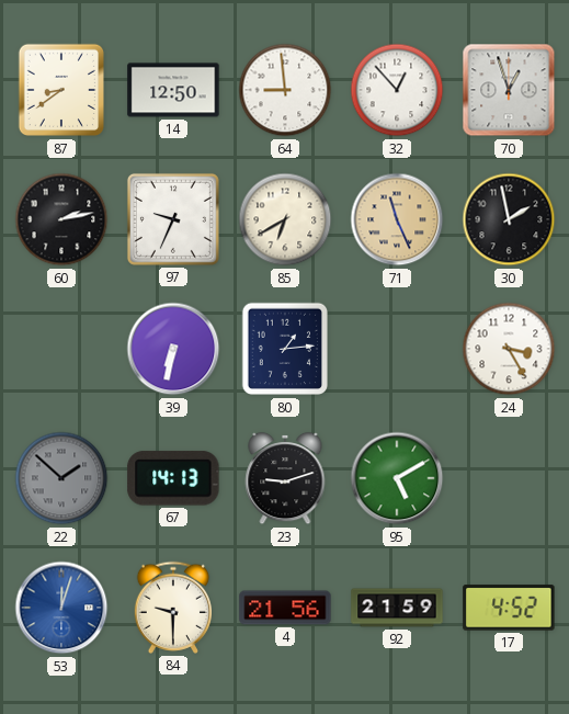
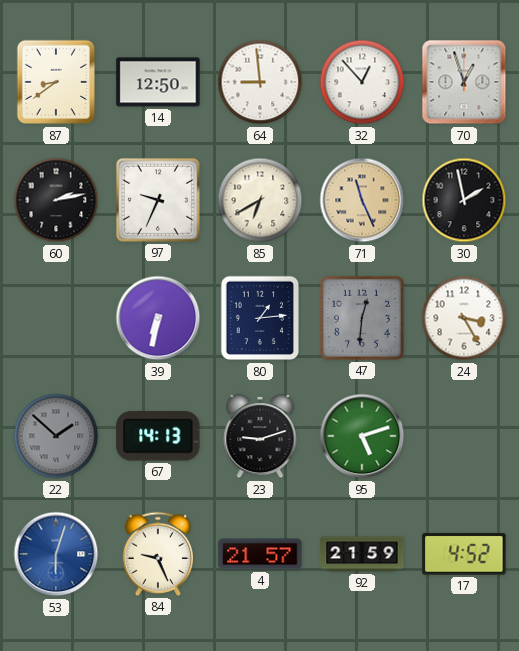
47: none -> 12:31
95: 5:10 -> 5:12
53: 12:03 -> 6:03
84: 9:30 -> 9:26
4: 21:56 -> 21:57
